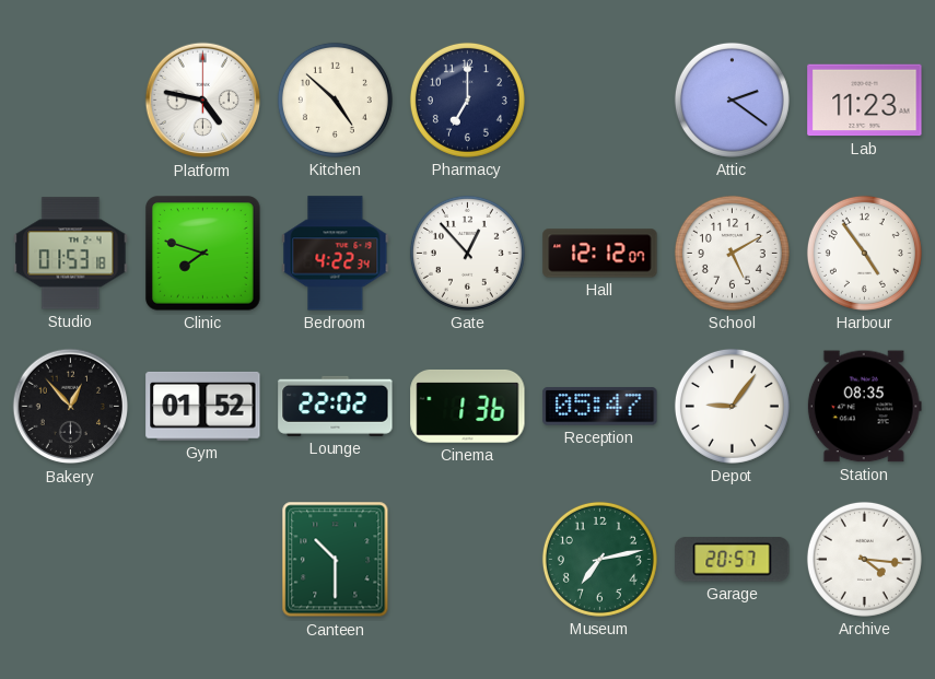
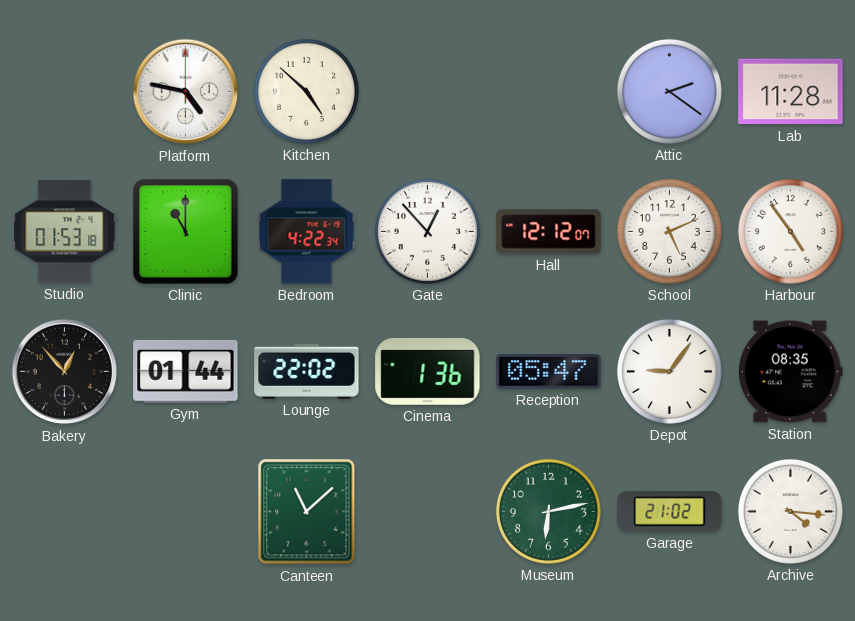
Pharmacy: 7:00 -> none
Lab: 11:23 -> 11:28
Clinic: 7:48 -> 11:00
School: 5:10 -> 5:11
Gym: 01:52 -> 01:44
Canteen: 10:30 -> 11:08
Museum: 7:13 -> 6:13
Garage: 20:57 -> 21:02
